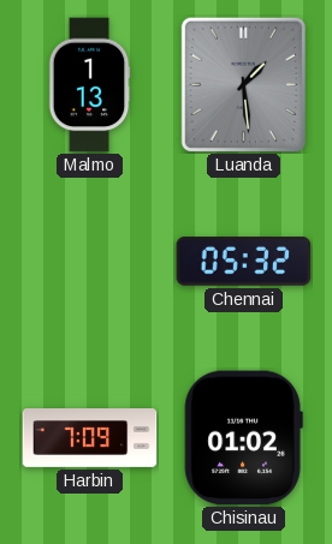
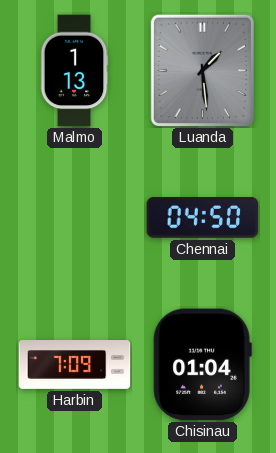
Chennai: 05:32 -> 04:50
Chisinau: 01:02 -> 01:04
